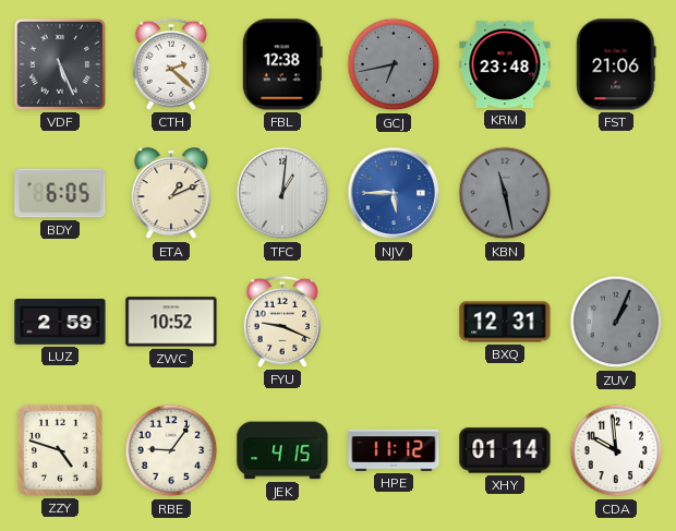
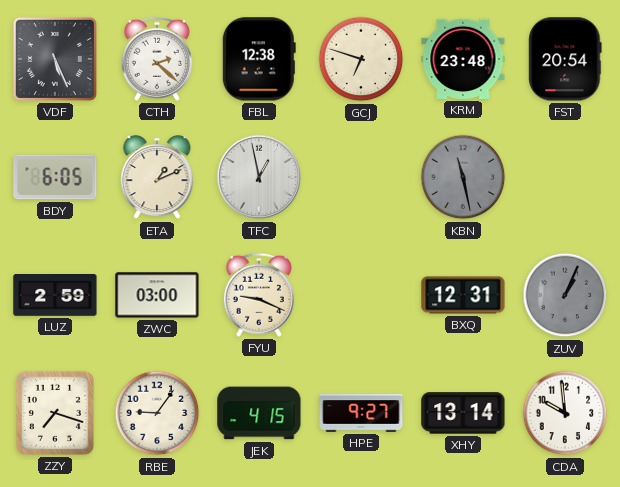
GCJ: 6:43 -> 6:48
GCJ dial: grey -> cream
FST: 21:06 -> 20:54
TFC: 1:01 -> 12:58
NJV: 5:45 -> none
ZWC: 10:52 -> 03:00
ZZY: 4:48 -> 7:18
HPE: 11:12 -> 9:27
XHY: 01:14 -> 13:14
